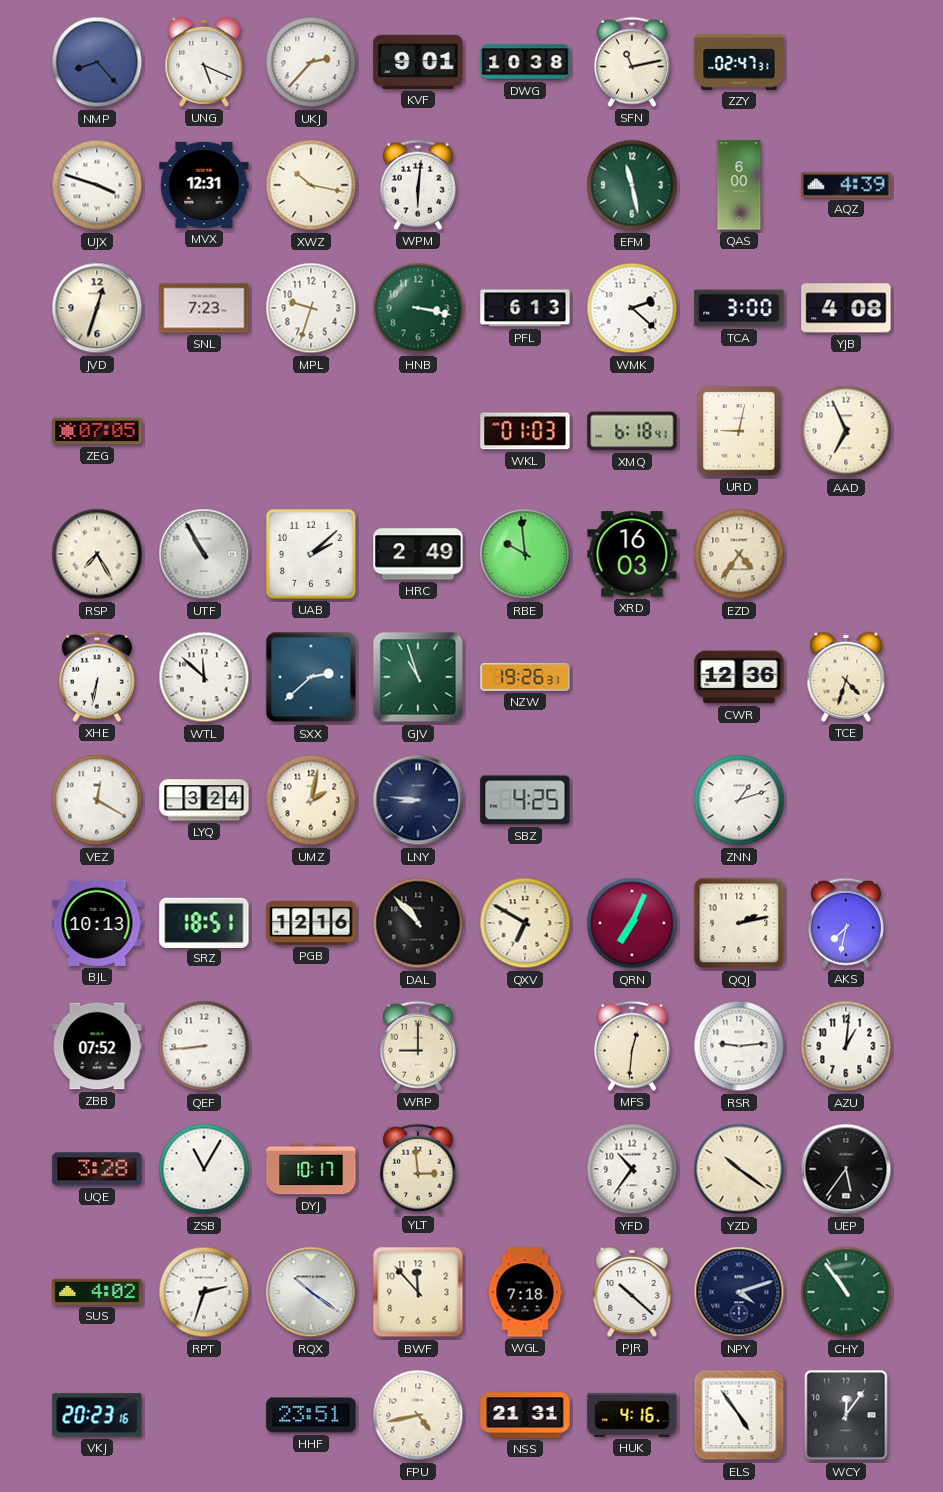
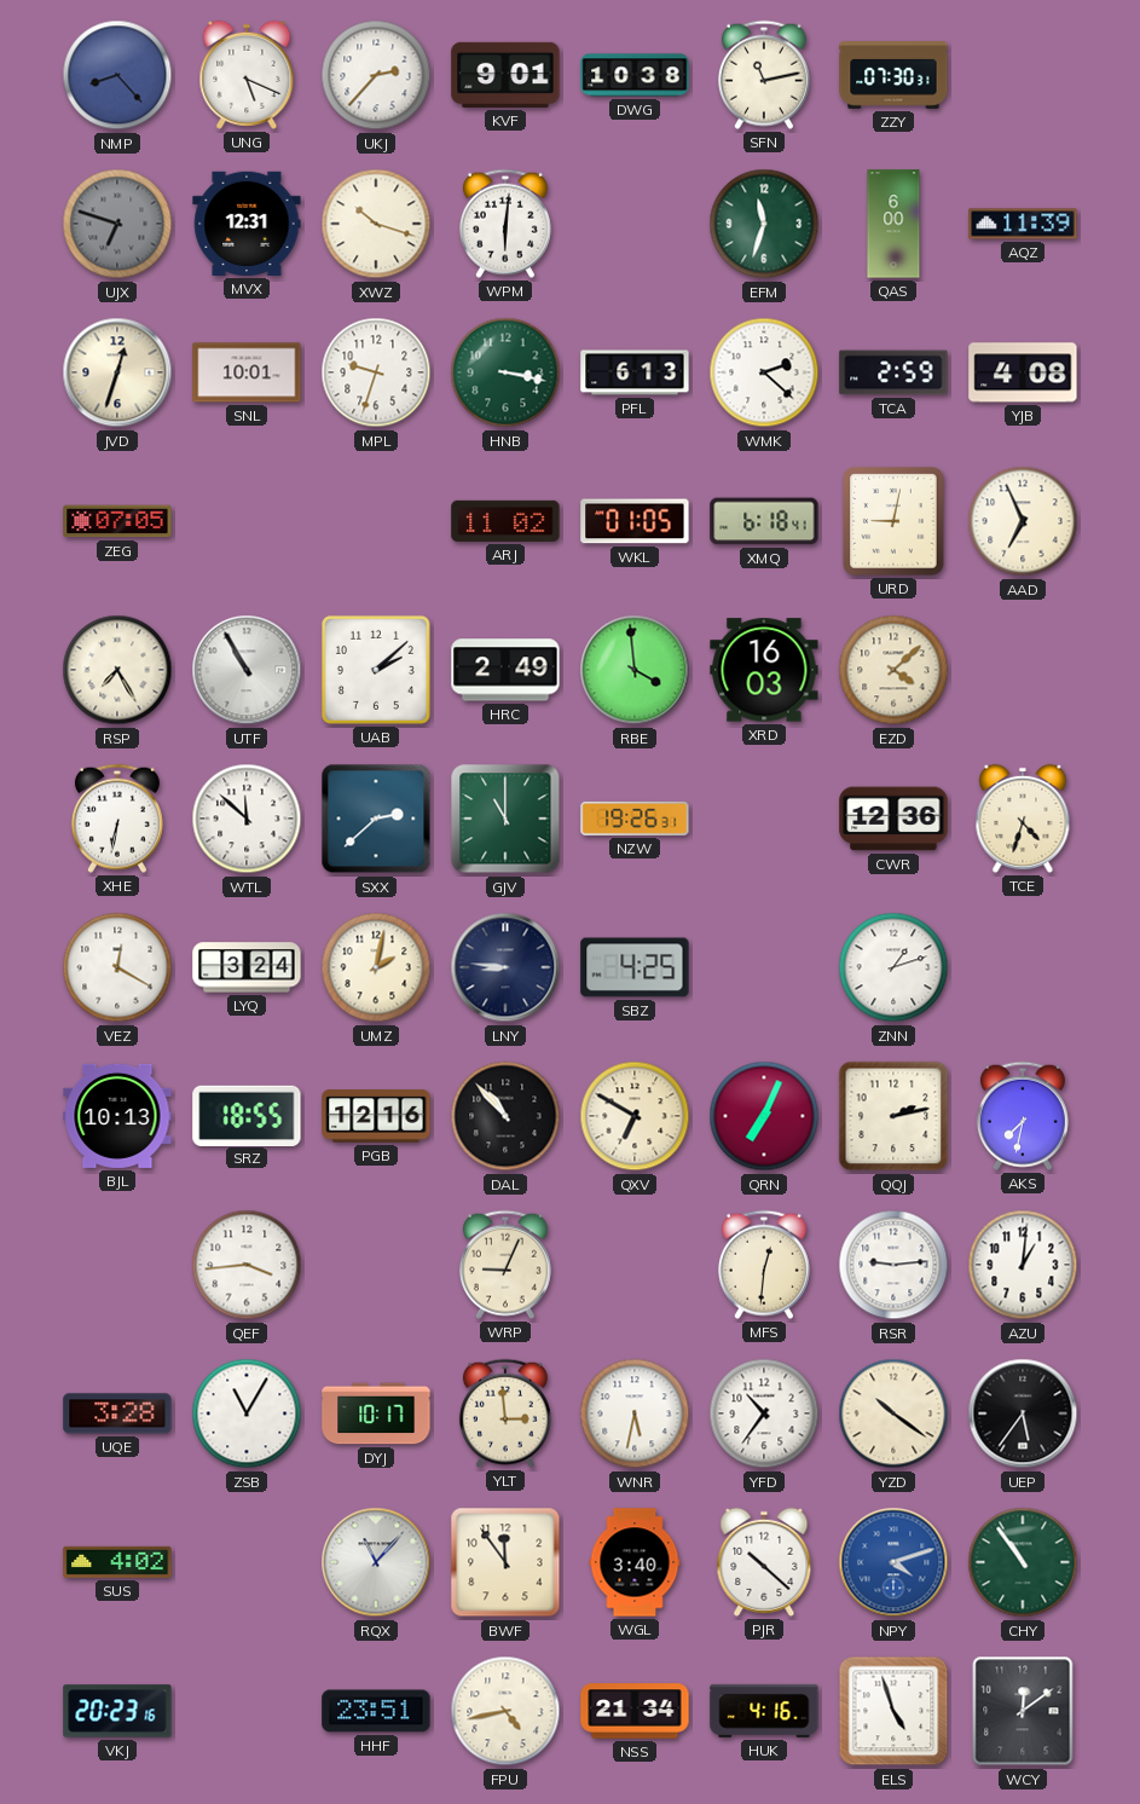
ZZY: 02:47 -> 07:30
UJX: 3:48 -> 6:48
UJX dial: white -> grey
XWZ: 10:17 -> 10:18
EFM: 11:28 -> 11:33
AQZ: 4:39 -> 11:39
SNL: 7:23 -> 10:01
TCA: 3:00 -> 2:59
ARJ: none -> 11:02
WKL: 01:03 -> 01:05
RBE: 9:59 -> 3:59
EZD: 4:36 -> 4:08
GJV: 10:57 -> 11:00
SRZ: 18:51 -> 18:55
ZBB: 07:52 -> none
QEF: 8:44 -> 3:44
WRP: 9:00 -> 9:04
WNR: none -> 5:32
RPT: 2:33 -> none
RQX: 10:21 -> 11:07
BWF: 11:53 -> 11:54
WGL: 7:18 -> 3:40
NPY dial: navy -> blue
NSS: 21:31 -> 21:34
ELS: 4:54 -> 4:57
WCY: 12:06 -> 12:09
